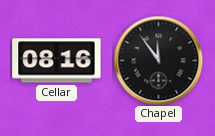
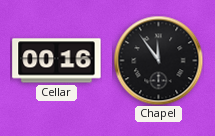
Cellar: 08:16 -> 00:16
